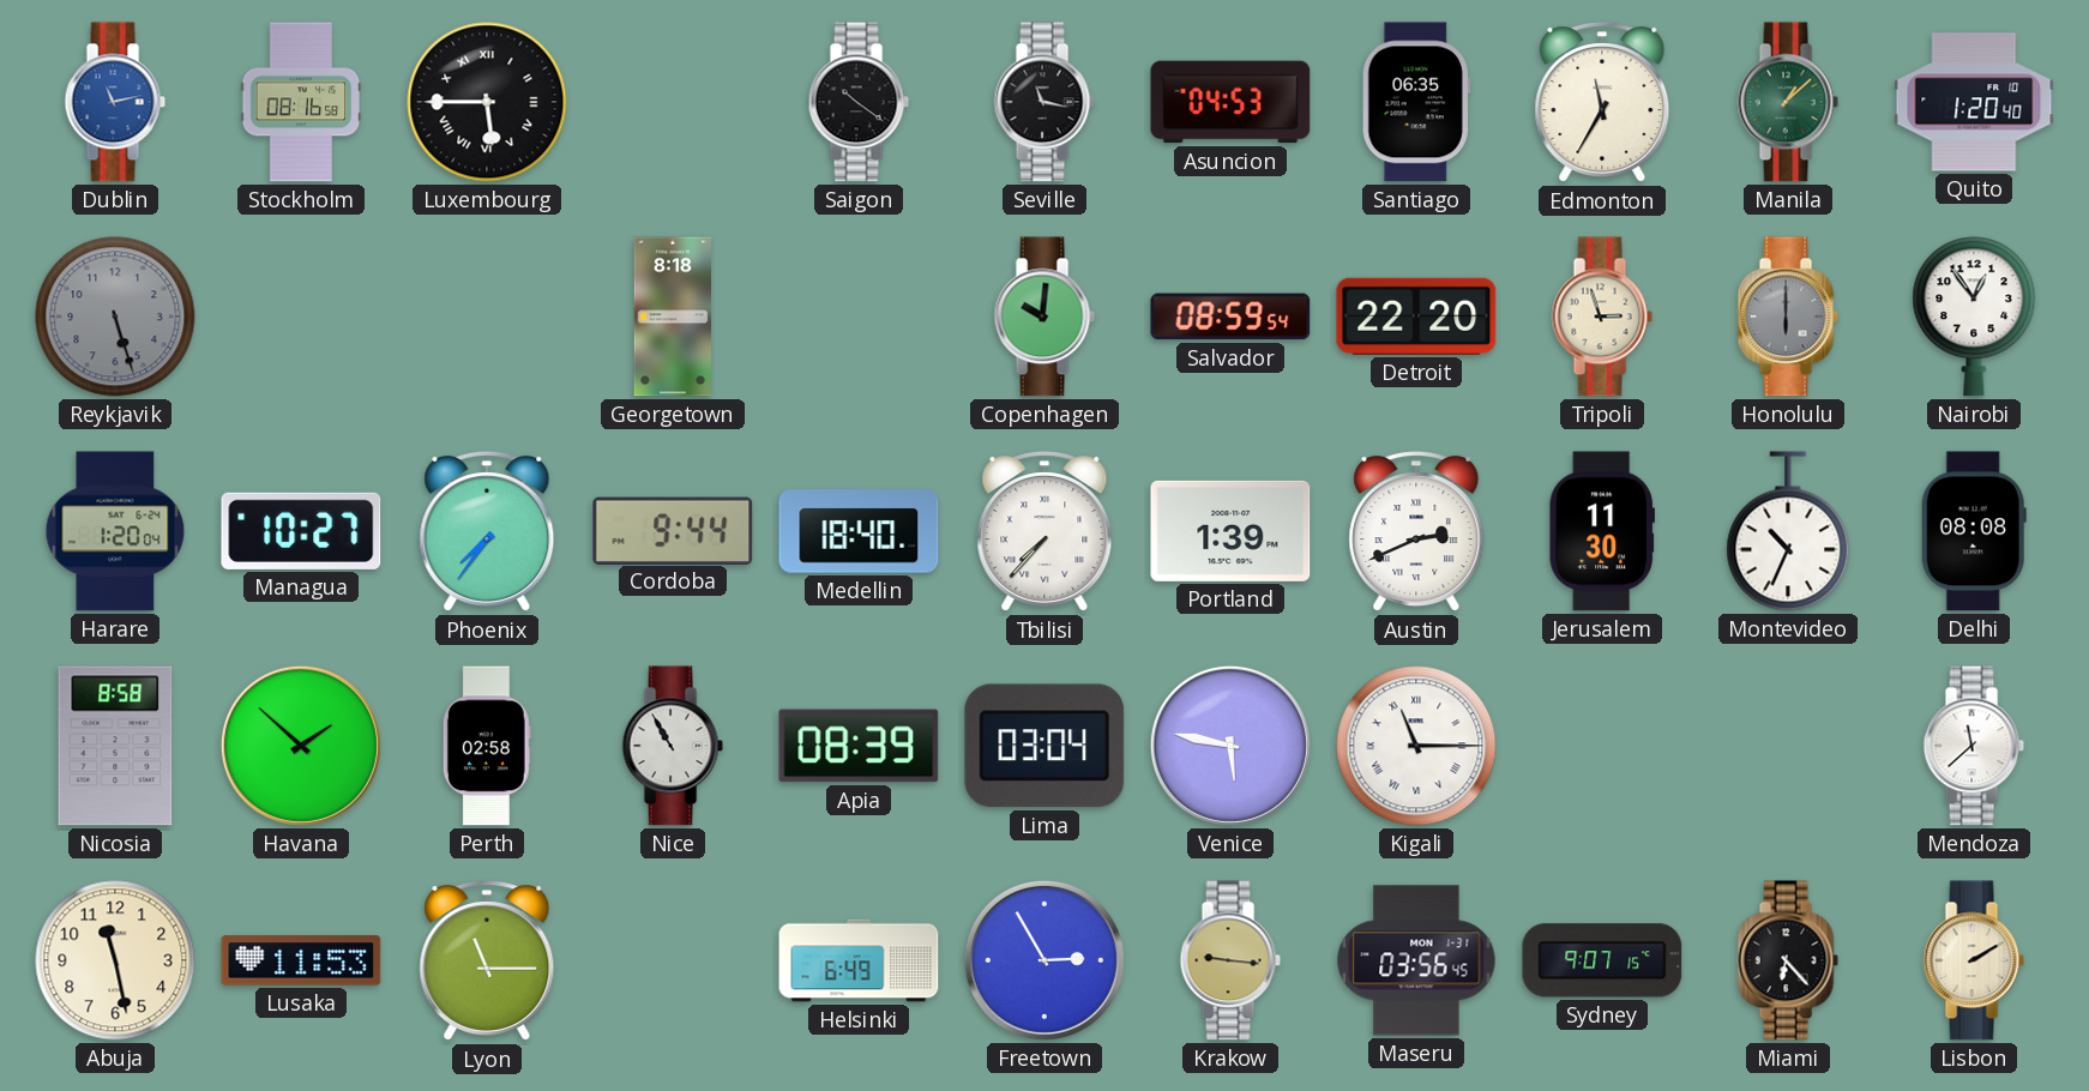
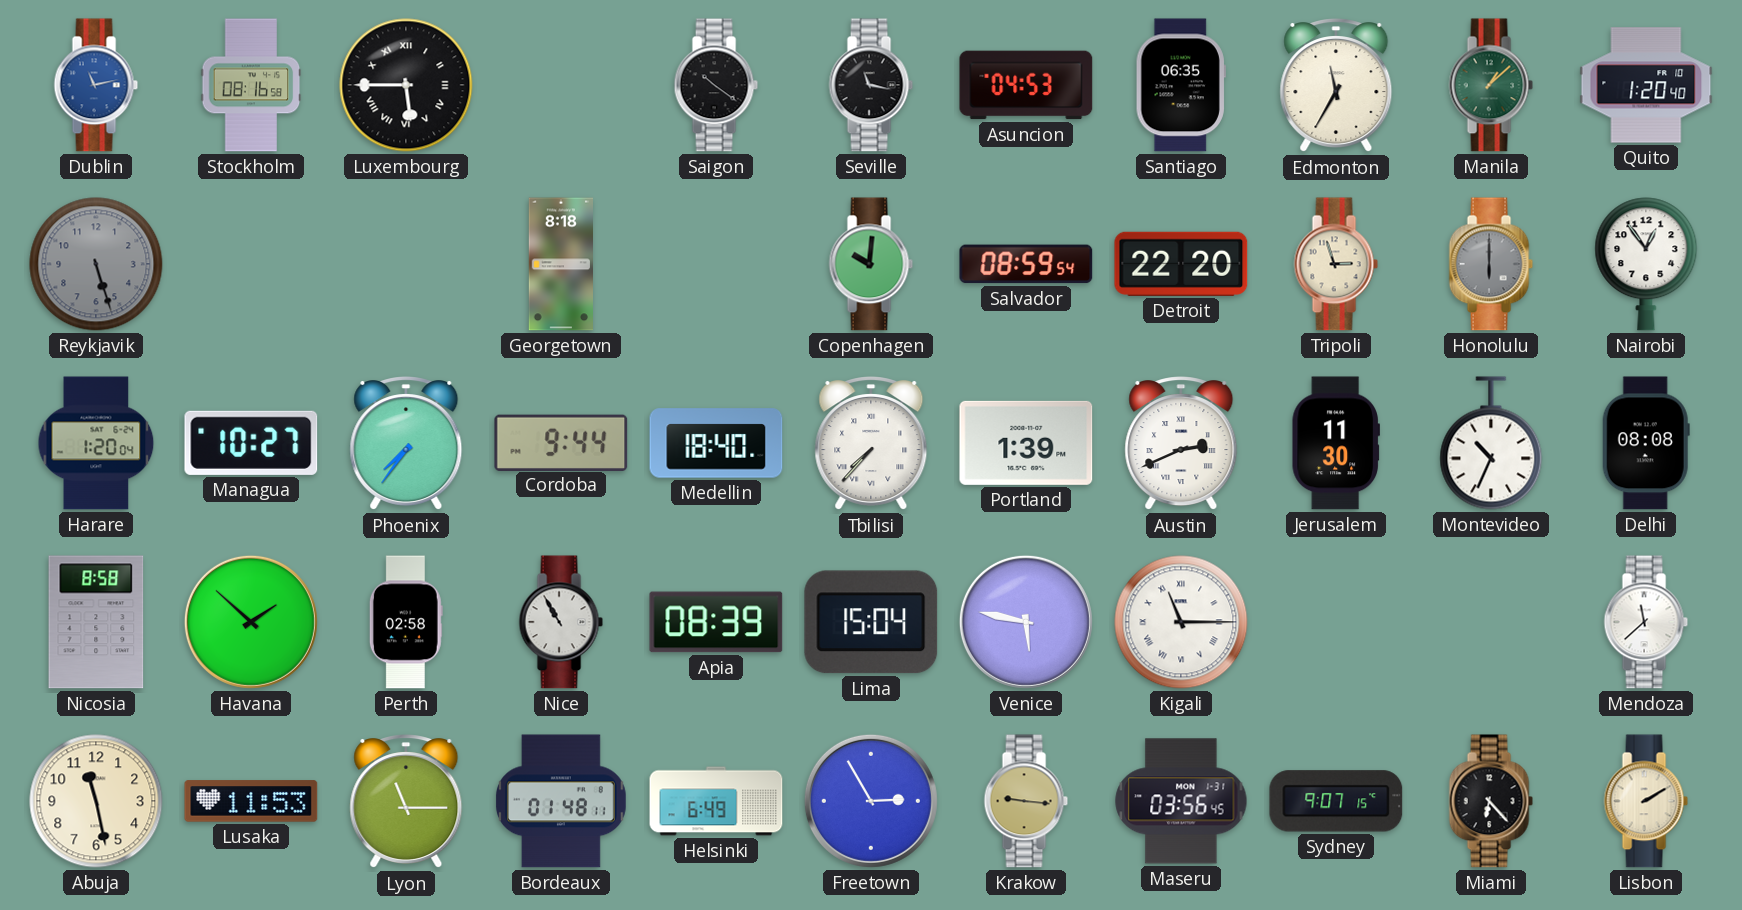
Lima: 03:04 -> 15:04
Bordeaux: none -> 01:48
